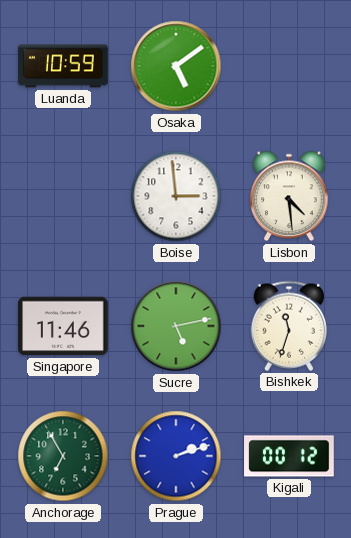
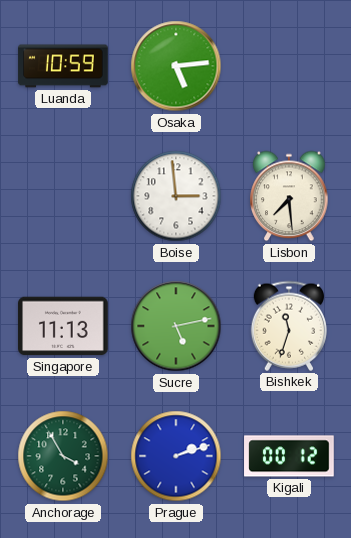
Osaka: 5:09 -> 5:14
Lisbon: 4:29 -> 7:29
Singapore: 11:46 -> 11:13
Anchorage: 6:55 -> 3:55
